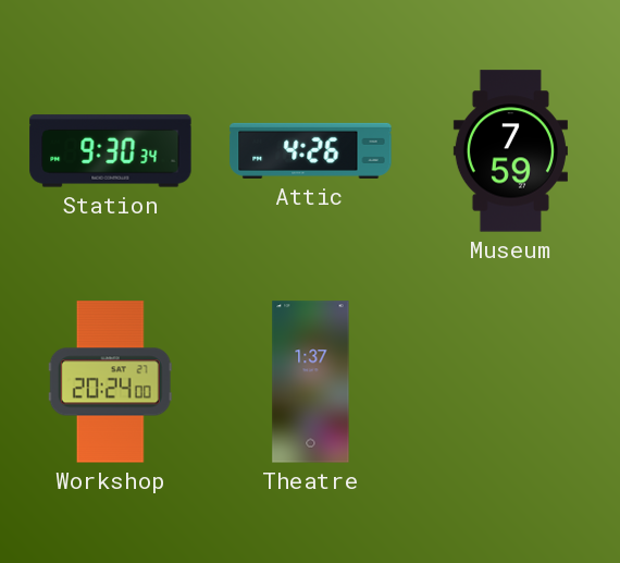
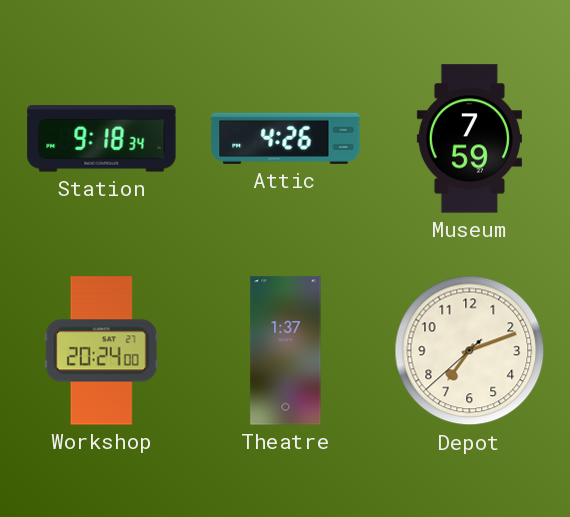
Station: 9:30 -> 9:18
Depot: none -> 7:11
